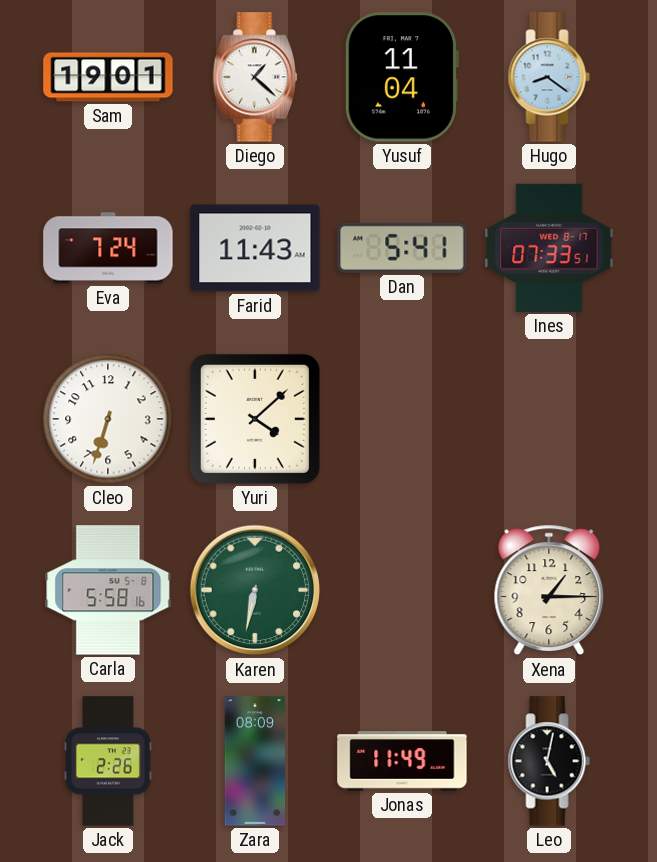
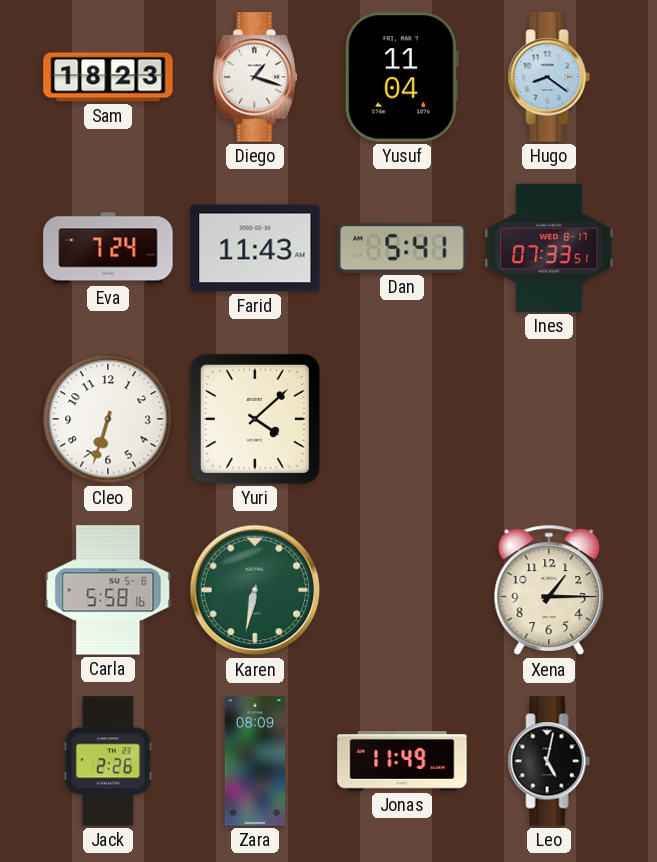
Sam: 19:01 -> 18:23
Diego: 1:22 -> 1:18
